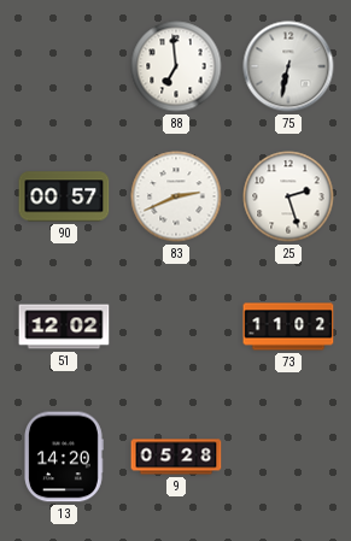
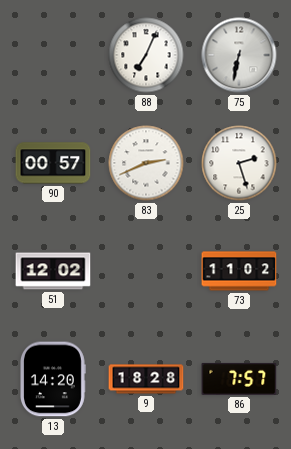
88: 6:59 -> 7:04
9: 05:28 -> 18:28
86: none -> 7:57
